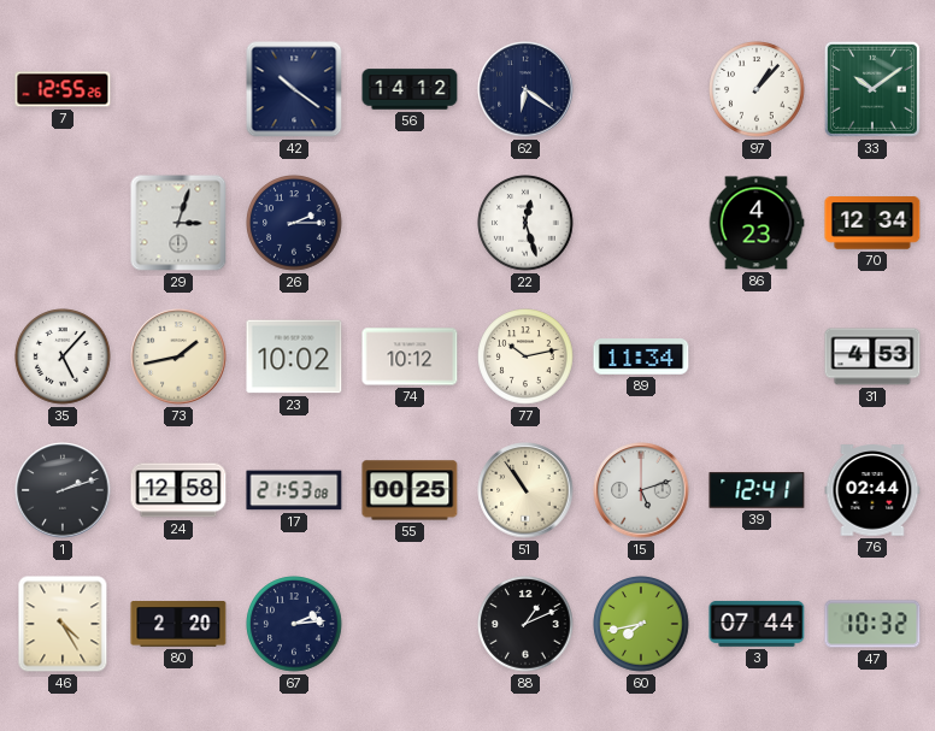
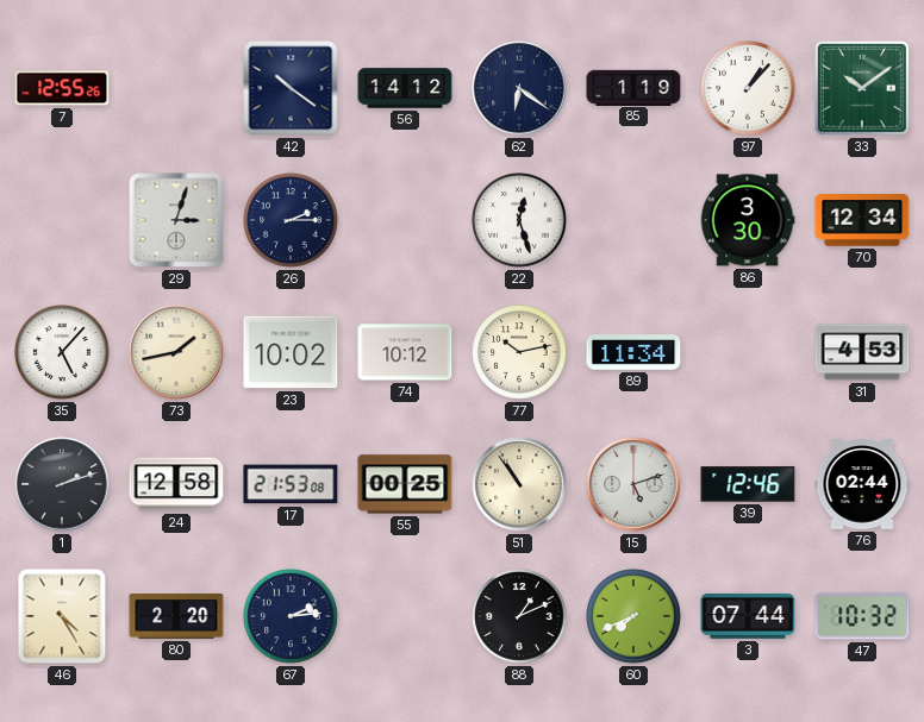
85: none -> 1:19
86: 4:23 -> 3:30
39: 12:41 -> 12:46
60: 7:43 -> 7:41
